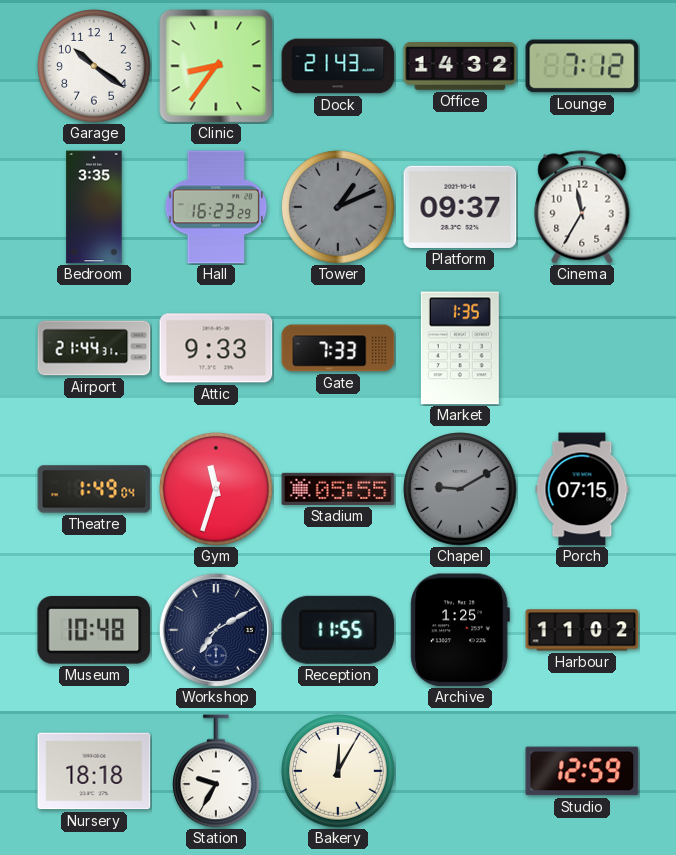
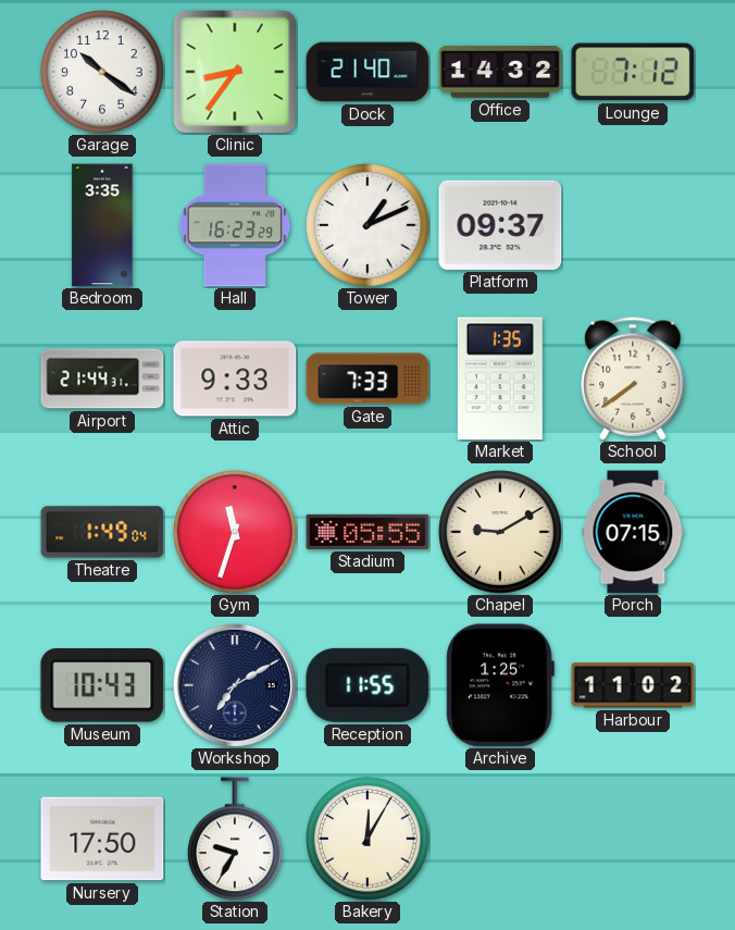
Dock: 21:43 -> 21:40
Tower dial: grey -> white
Cinema: 11:35 -> none
School: none -> 7:39
Chapel dial: grey -> cream
Museum: 10:48 -> 10:43
Nursery: 18:18 -> 17:50
Studio: 12:59 -> none
